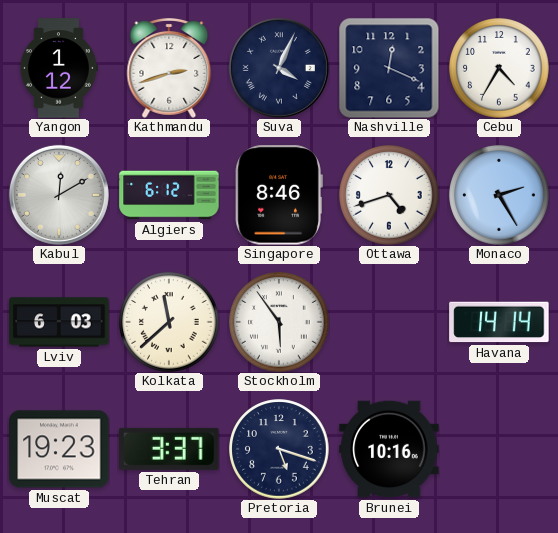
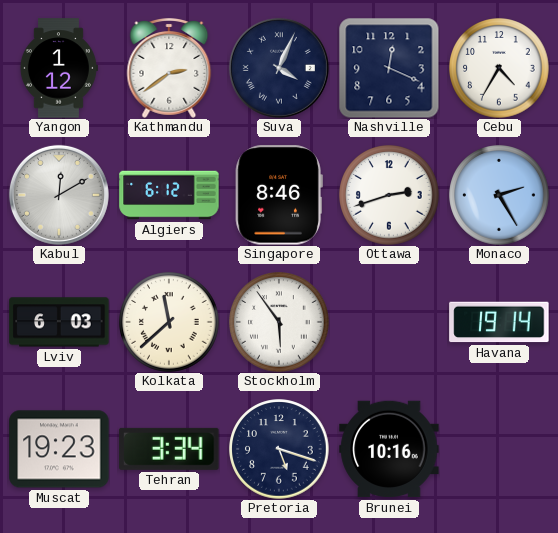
Kathmandu: 2:42 -> 2:39
Ottawa: 4:42 -> 2:42
Havana: 14:14 -> 19:14
Tehran: 3:37 -> 3:34
